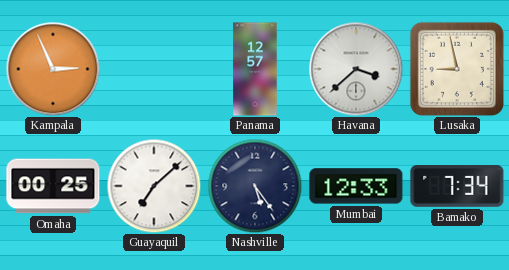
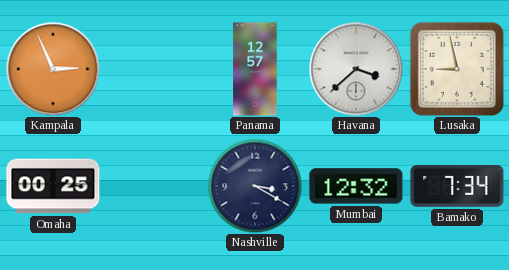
Guayaquil: 7:08 -> none
Nashville: 5:24 -> 3:20
Mumbai: 12:33 -> 12:32
